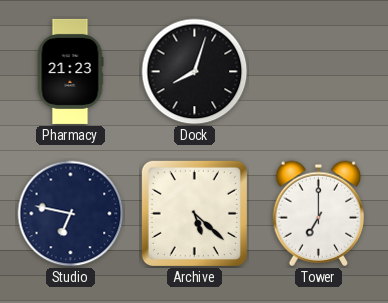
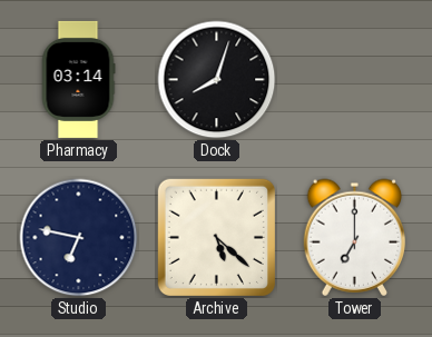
Pharmacy: 21:23 -> 03:14
